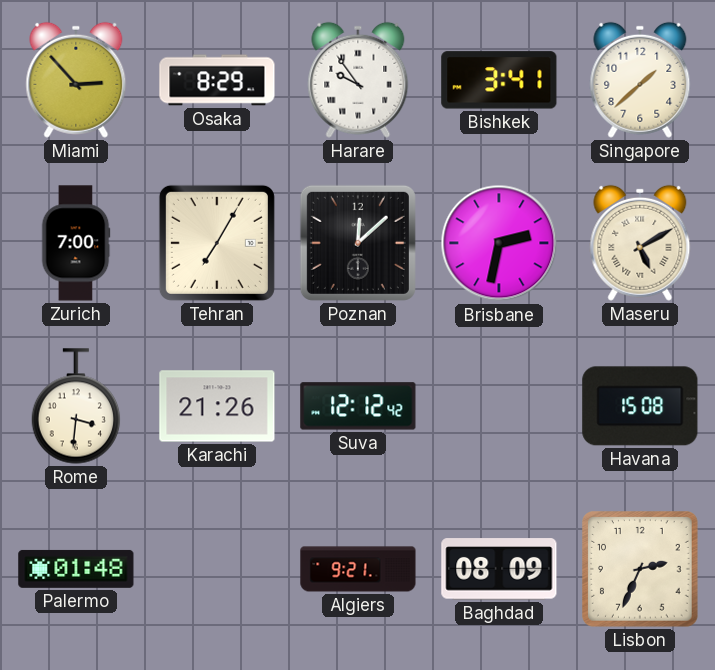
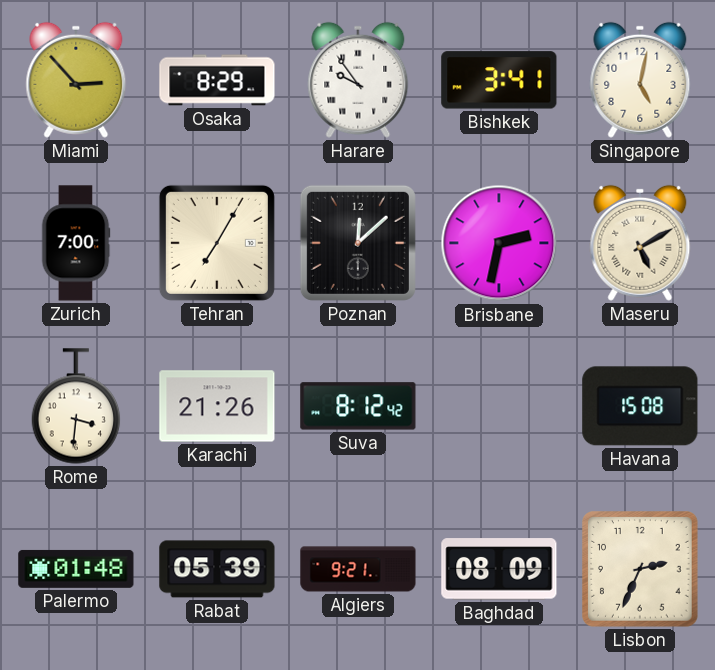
Singapore: 1:38 -> 5:02
Suva: 12:12 -> 8:12
Rabat: none -> 05:39
